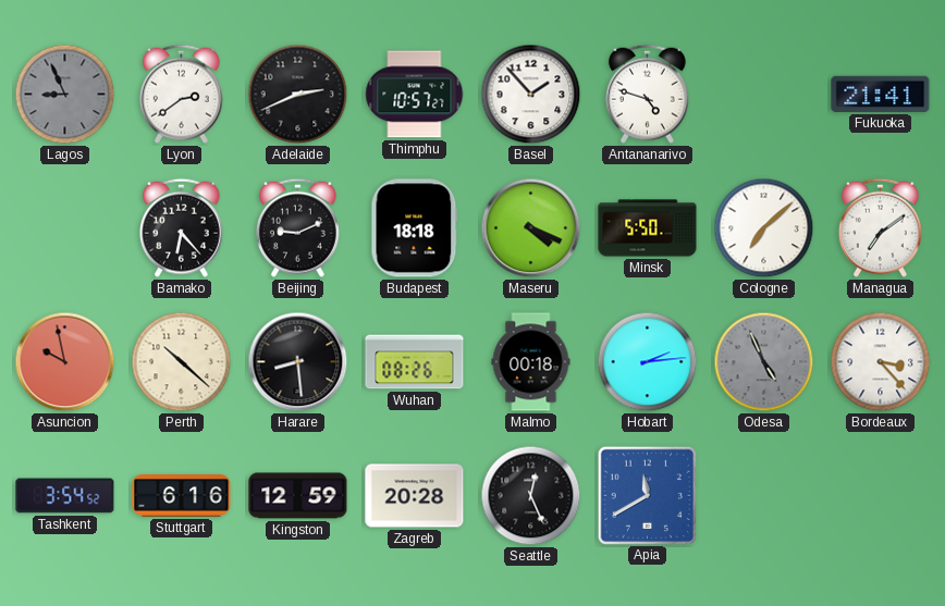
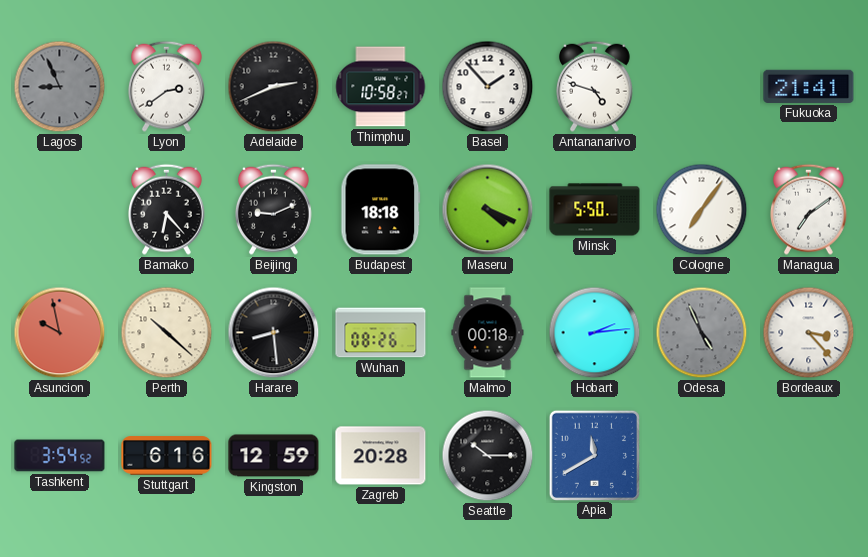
Thimphu: 10:57 -> 10:58
Cologne: 7:08 -> 7:06
Seattle: 12:26 -> 10:15
